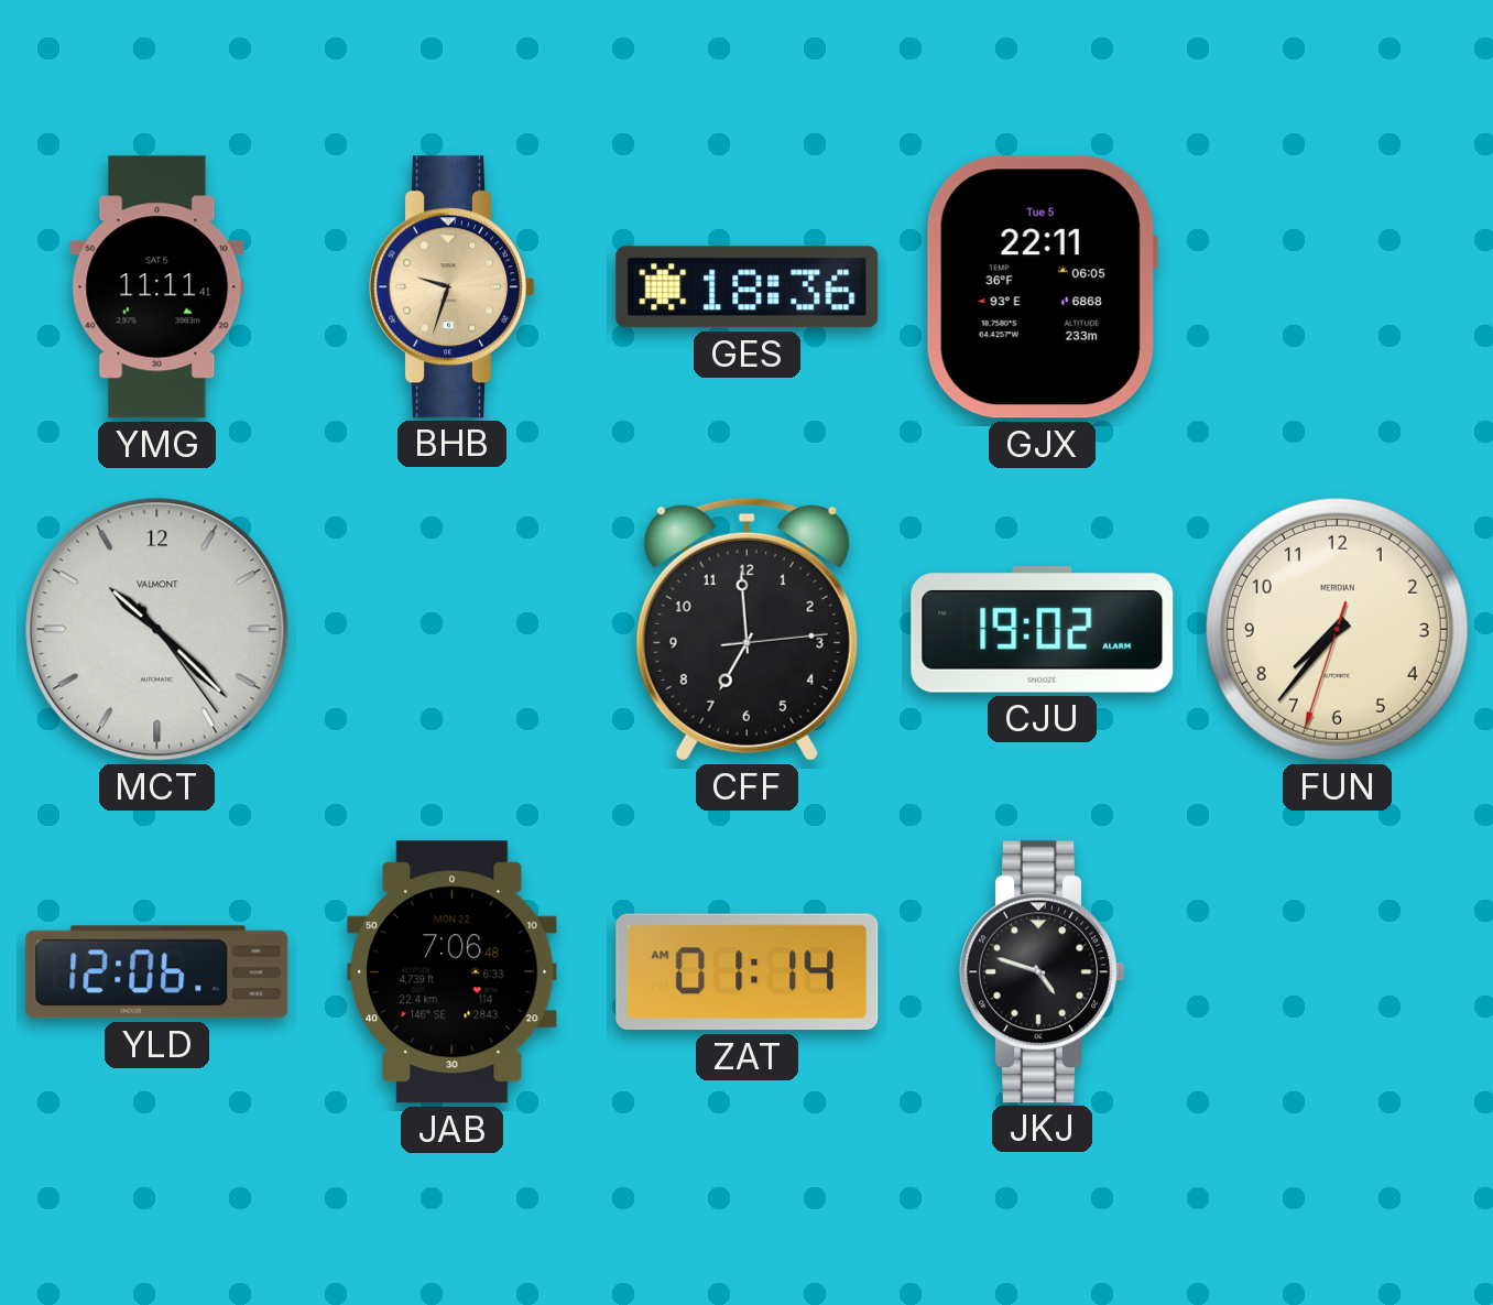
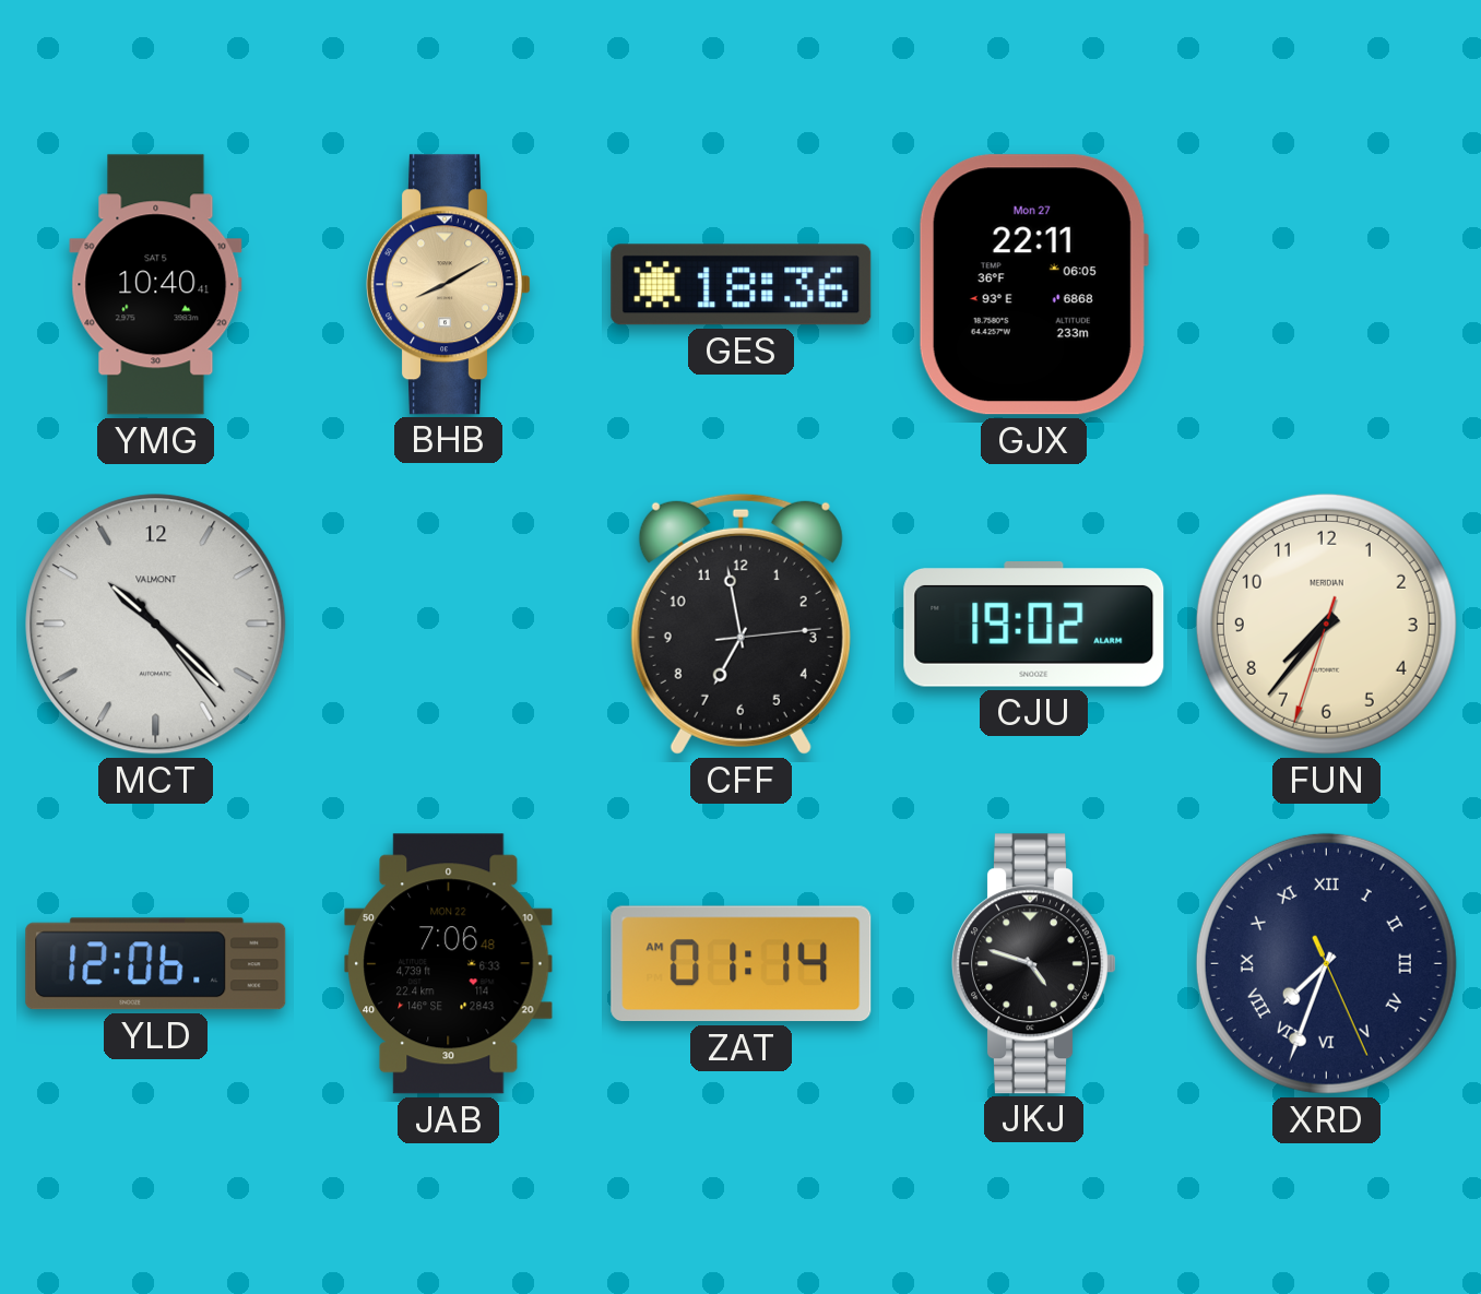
YMG: 11:11 -> 10:40
BHB: 9:33 -> 8:10
GJX date: Tue 5 -> Mon 27
CFF: 6:59 -> 6:58
XRD: none -> 7:33
